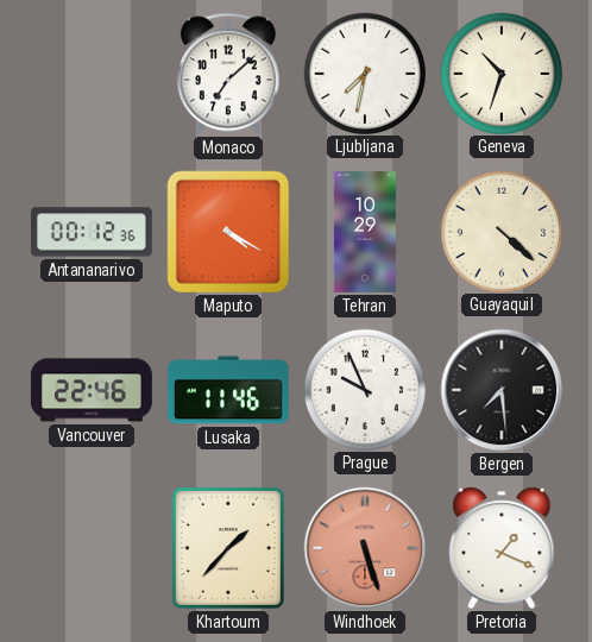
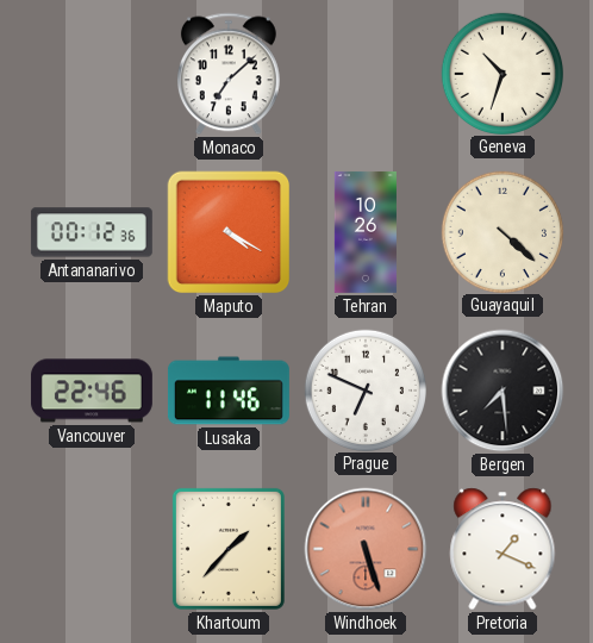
Ljubljana: 7:32 -> none
Tehran: 10:29 -> 10:26
Prague: 9:56 -> 6:49
